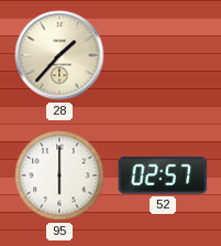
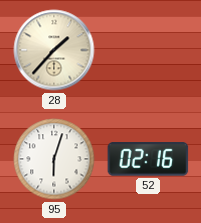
95: 6:00 -> 6:03
52: 02:57 -> 02:16
